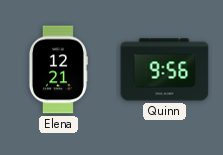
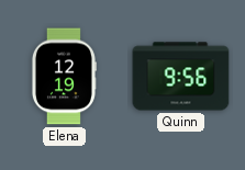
Elena: 12:21 -> 12:19
